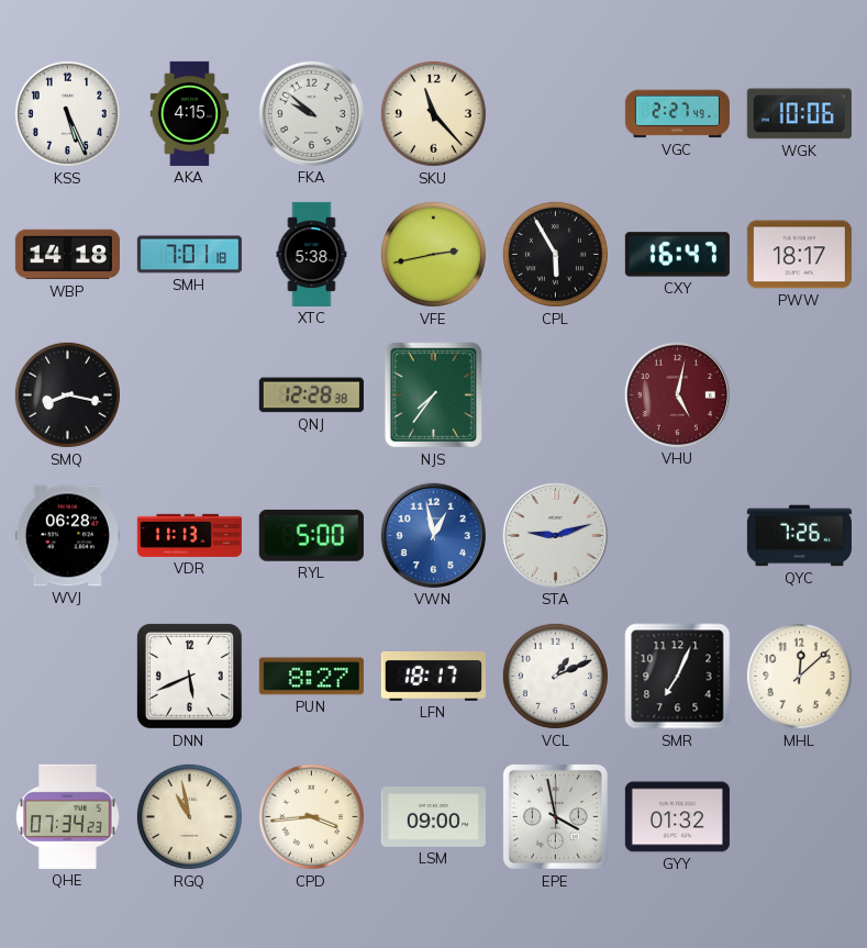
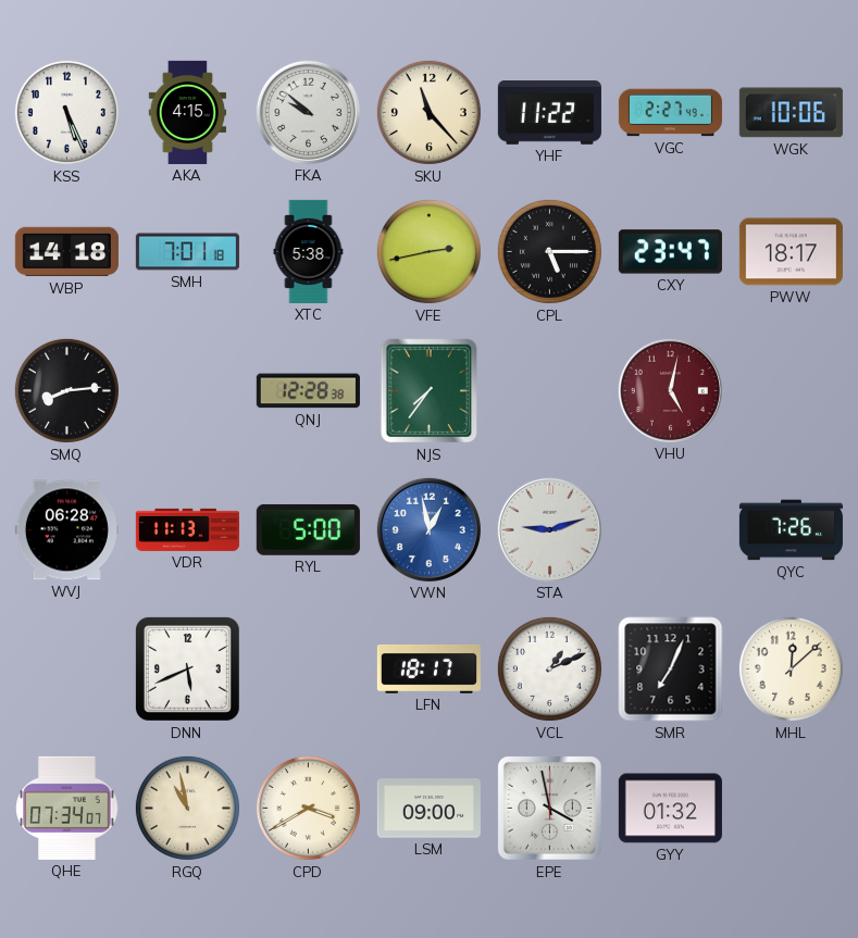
YHF: none -> 11:22
CPL: 5:55 -> 5:15
CXY: 16:47 -> 23:47
SMQ: 8:17 -> 8:14
PUN: 8:27 -> none
QHE: 07:34:23 -> 07:34:07
CPD: 3:44 -> 3:40
